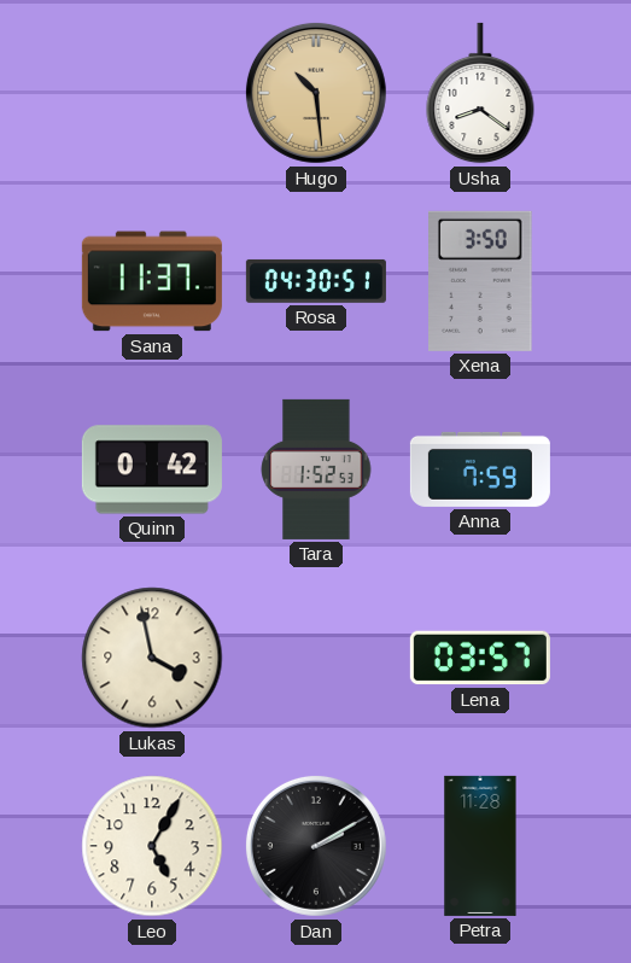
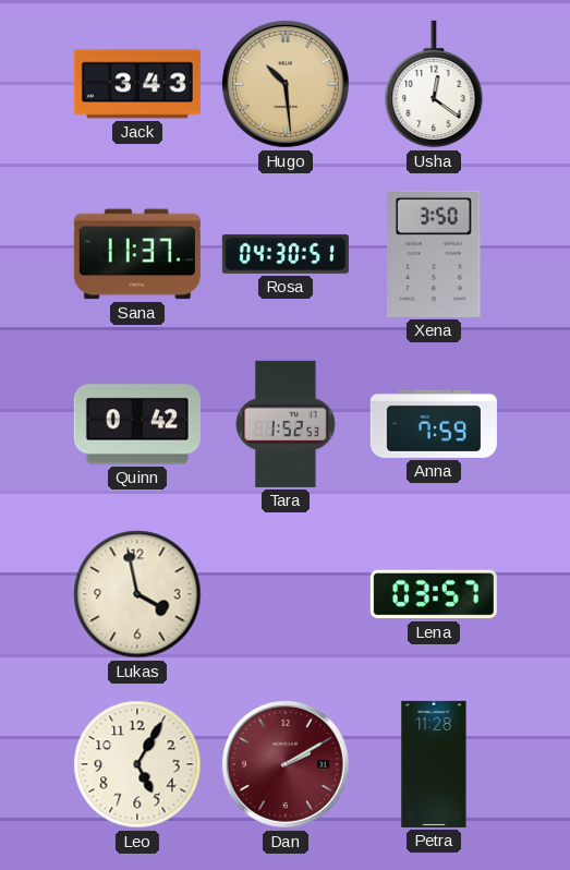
Jack: none -> 3:43
Usha: 8:21 -> 12:21
Dan dial: black -> burgundy
